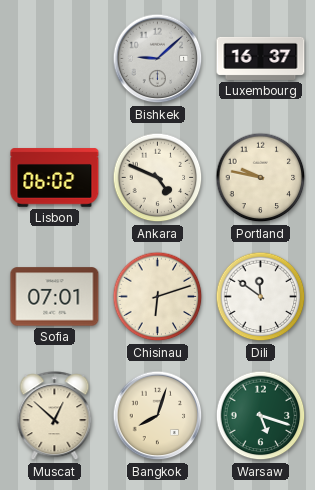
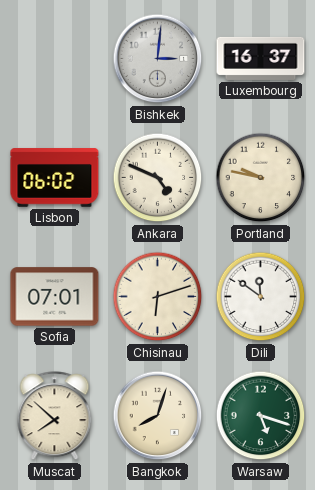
Bishkek: 9:08 -> 3:01
Muscat: 12:52 -> 7:52
